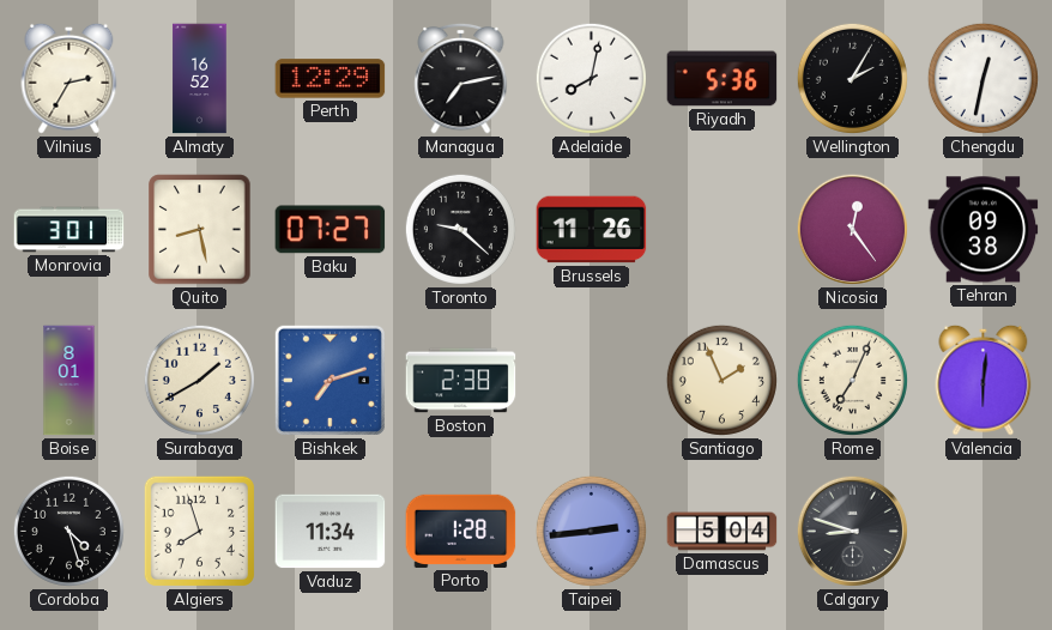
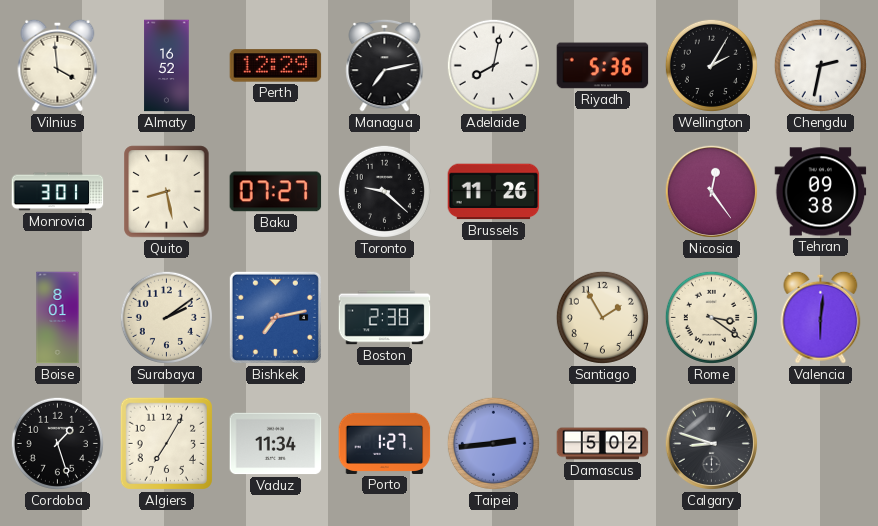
Vilnius: 2:35 -> 3:59
Chengdu: 12:32 -> 2:32
Surabaya: 1:40 -> 2:09
Bishkek: 7:12 -> 7:13
Santiago: 1:56 -> 1:55
Rome: 7:04 -> 3:21
Cordoba: 4:27 -> 1:27
Algiers: 7:57 -> 7:05
Porto: 1:28 -> 1:27
Damascus: 5:04 -> 5:02
